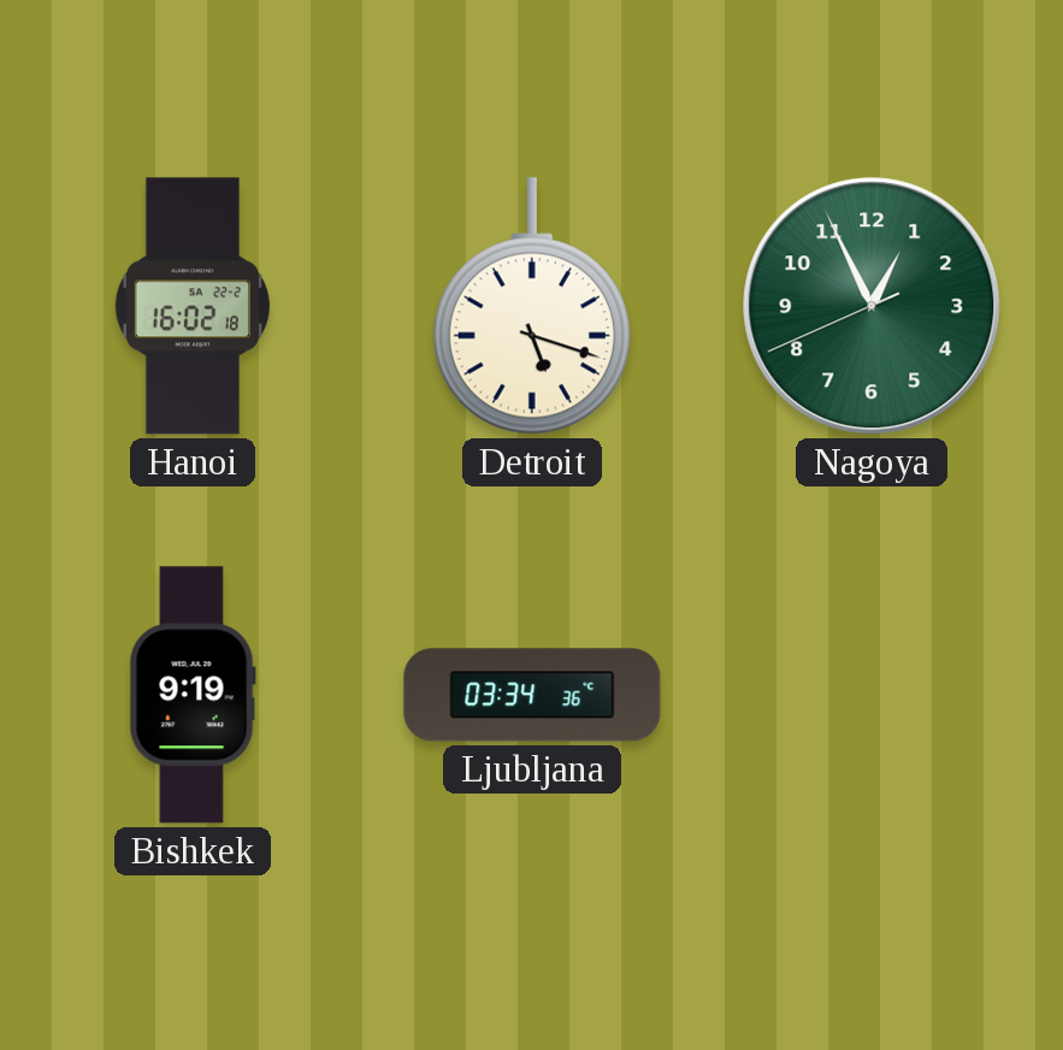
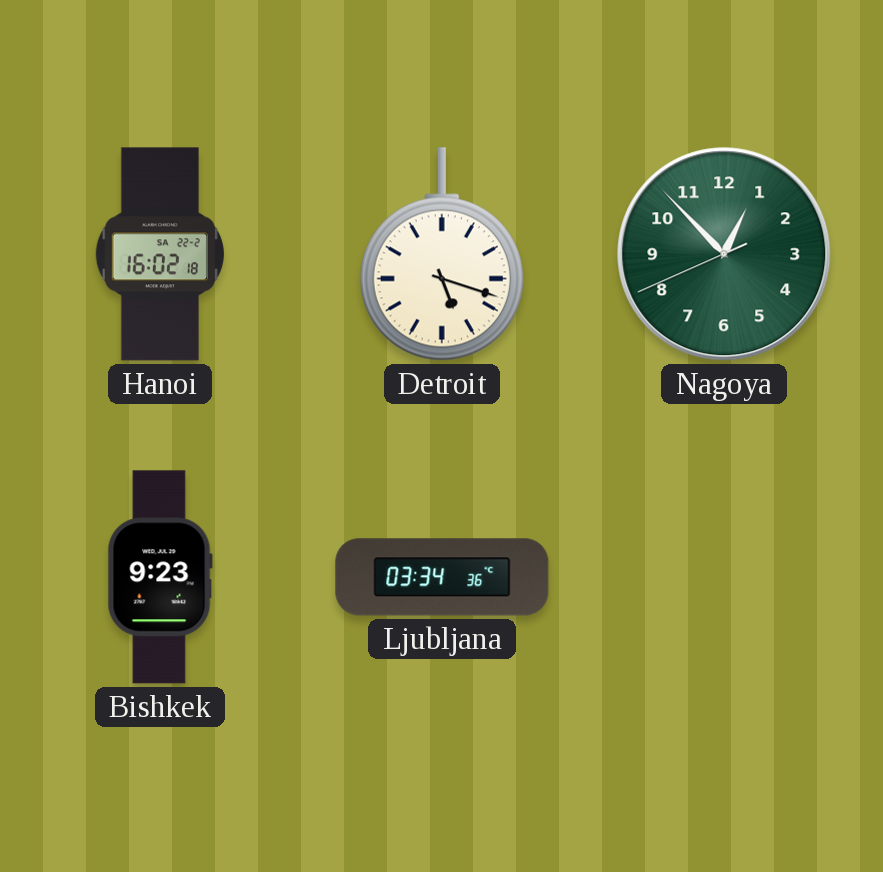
Nagoya: 12:55 -> 12:52
Bishkek: 9:19 -> 9:23
